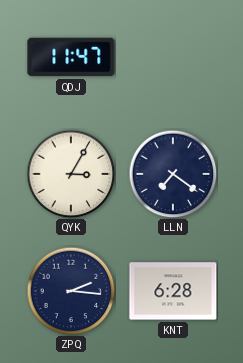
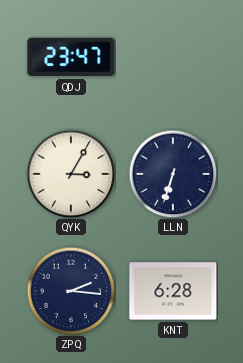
QDJ: 11:47 -> 23:47
LLN: 7:21 -> 6:33
